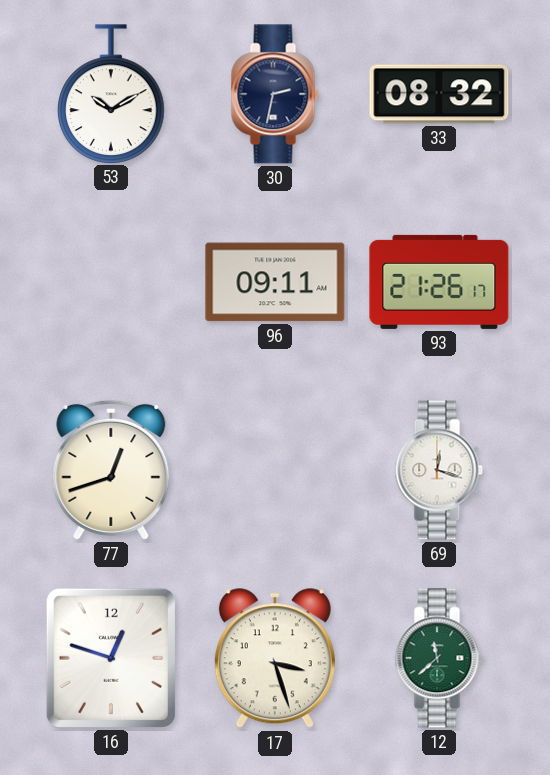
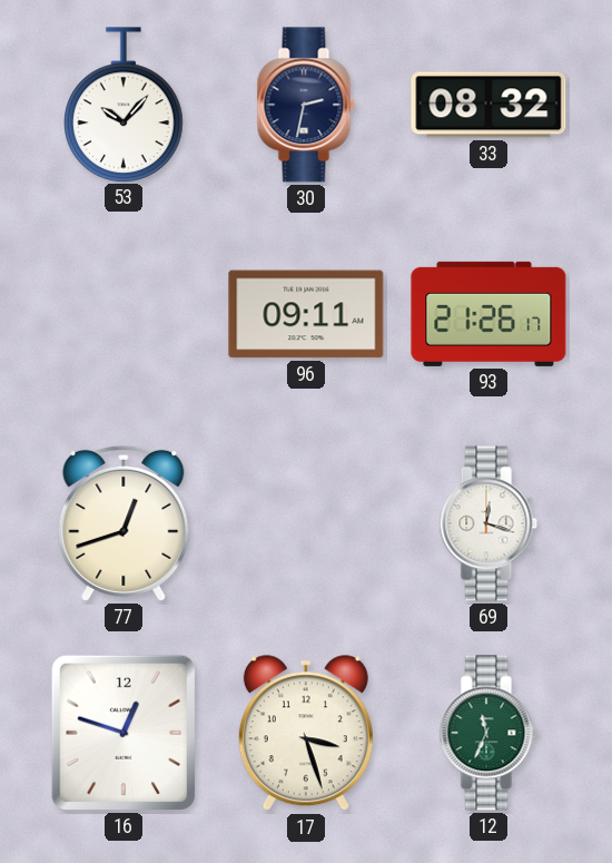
53: 10:10 -> 10:07
12: 11:38 -> 11:34
